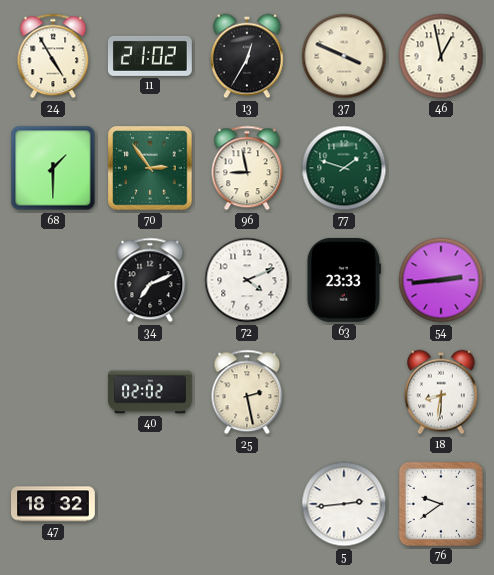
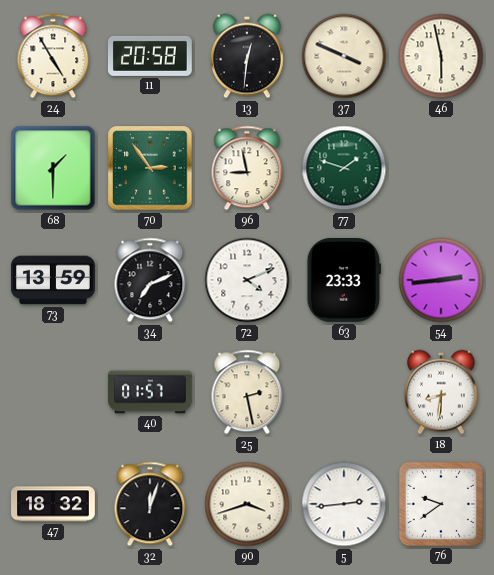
11: 21:02 -> 20:58
13: 12:35 -> 12:31
46: 12:58 -> 5:58
73: none -> 13:59
40: 02:02 -> 01:57
32: none -> 12:03
90: none -> 3:42
